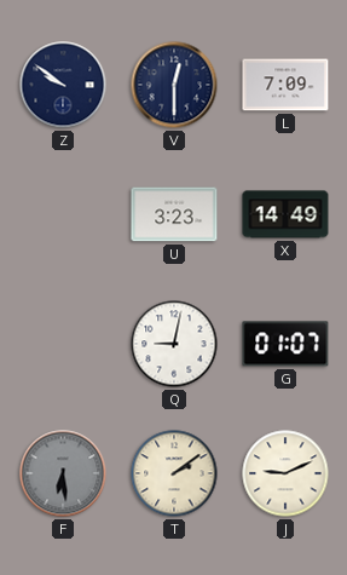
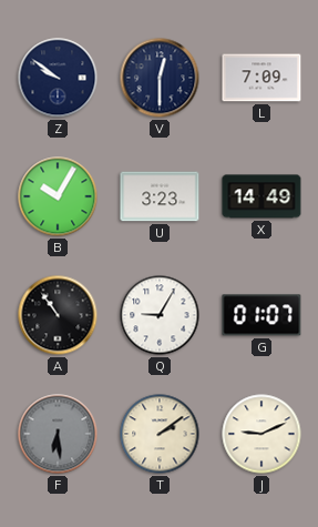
B: none -> 10:05
A: none -> 10:54
Q: 9:02 -> 9:05
